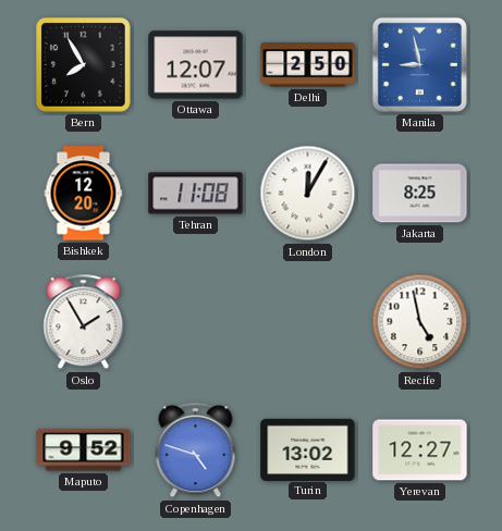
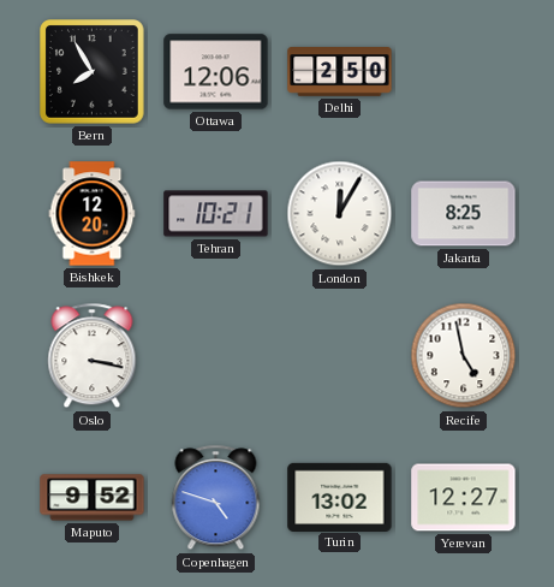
Ottawa: 12:07 -> 12:06
Manila: 8:58 -> none
Tehran: 11:08 -> 10:21
Oslo: 1:55 -> 3:17
